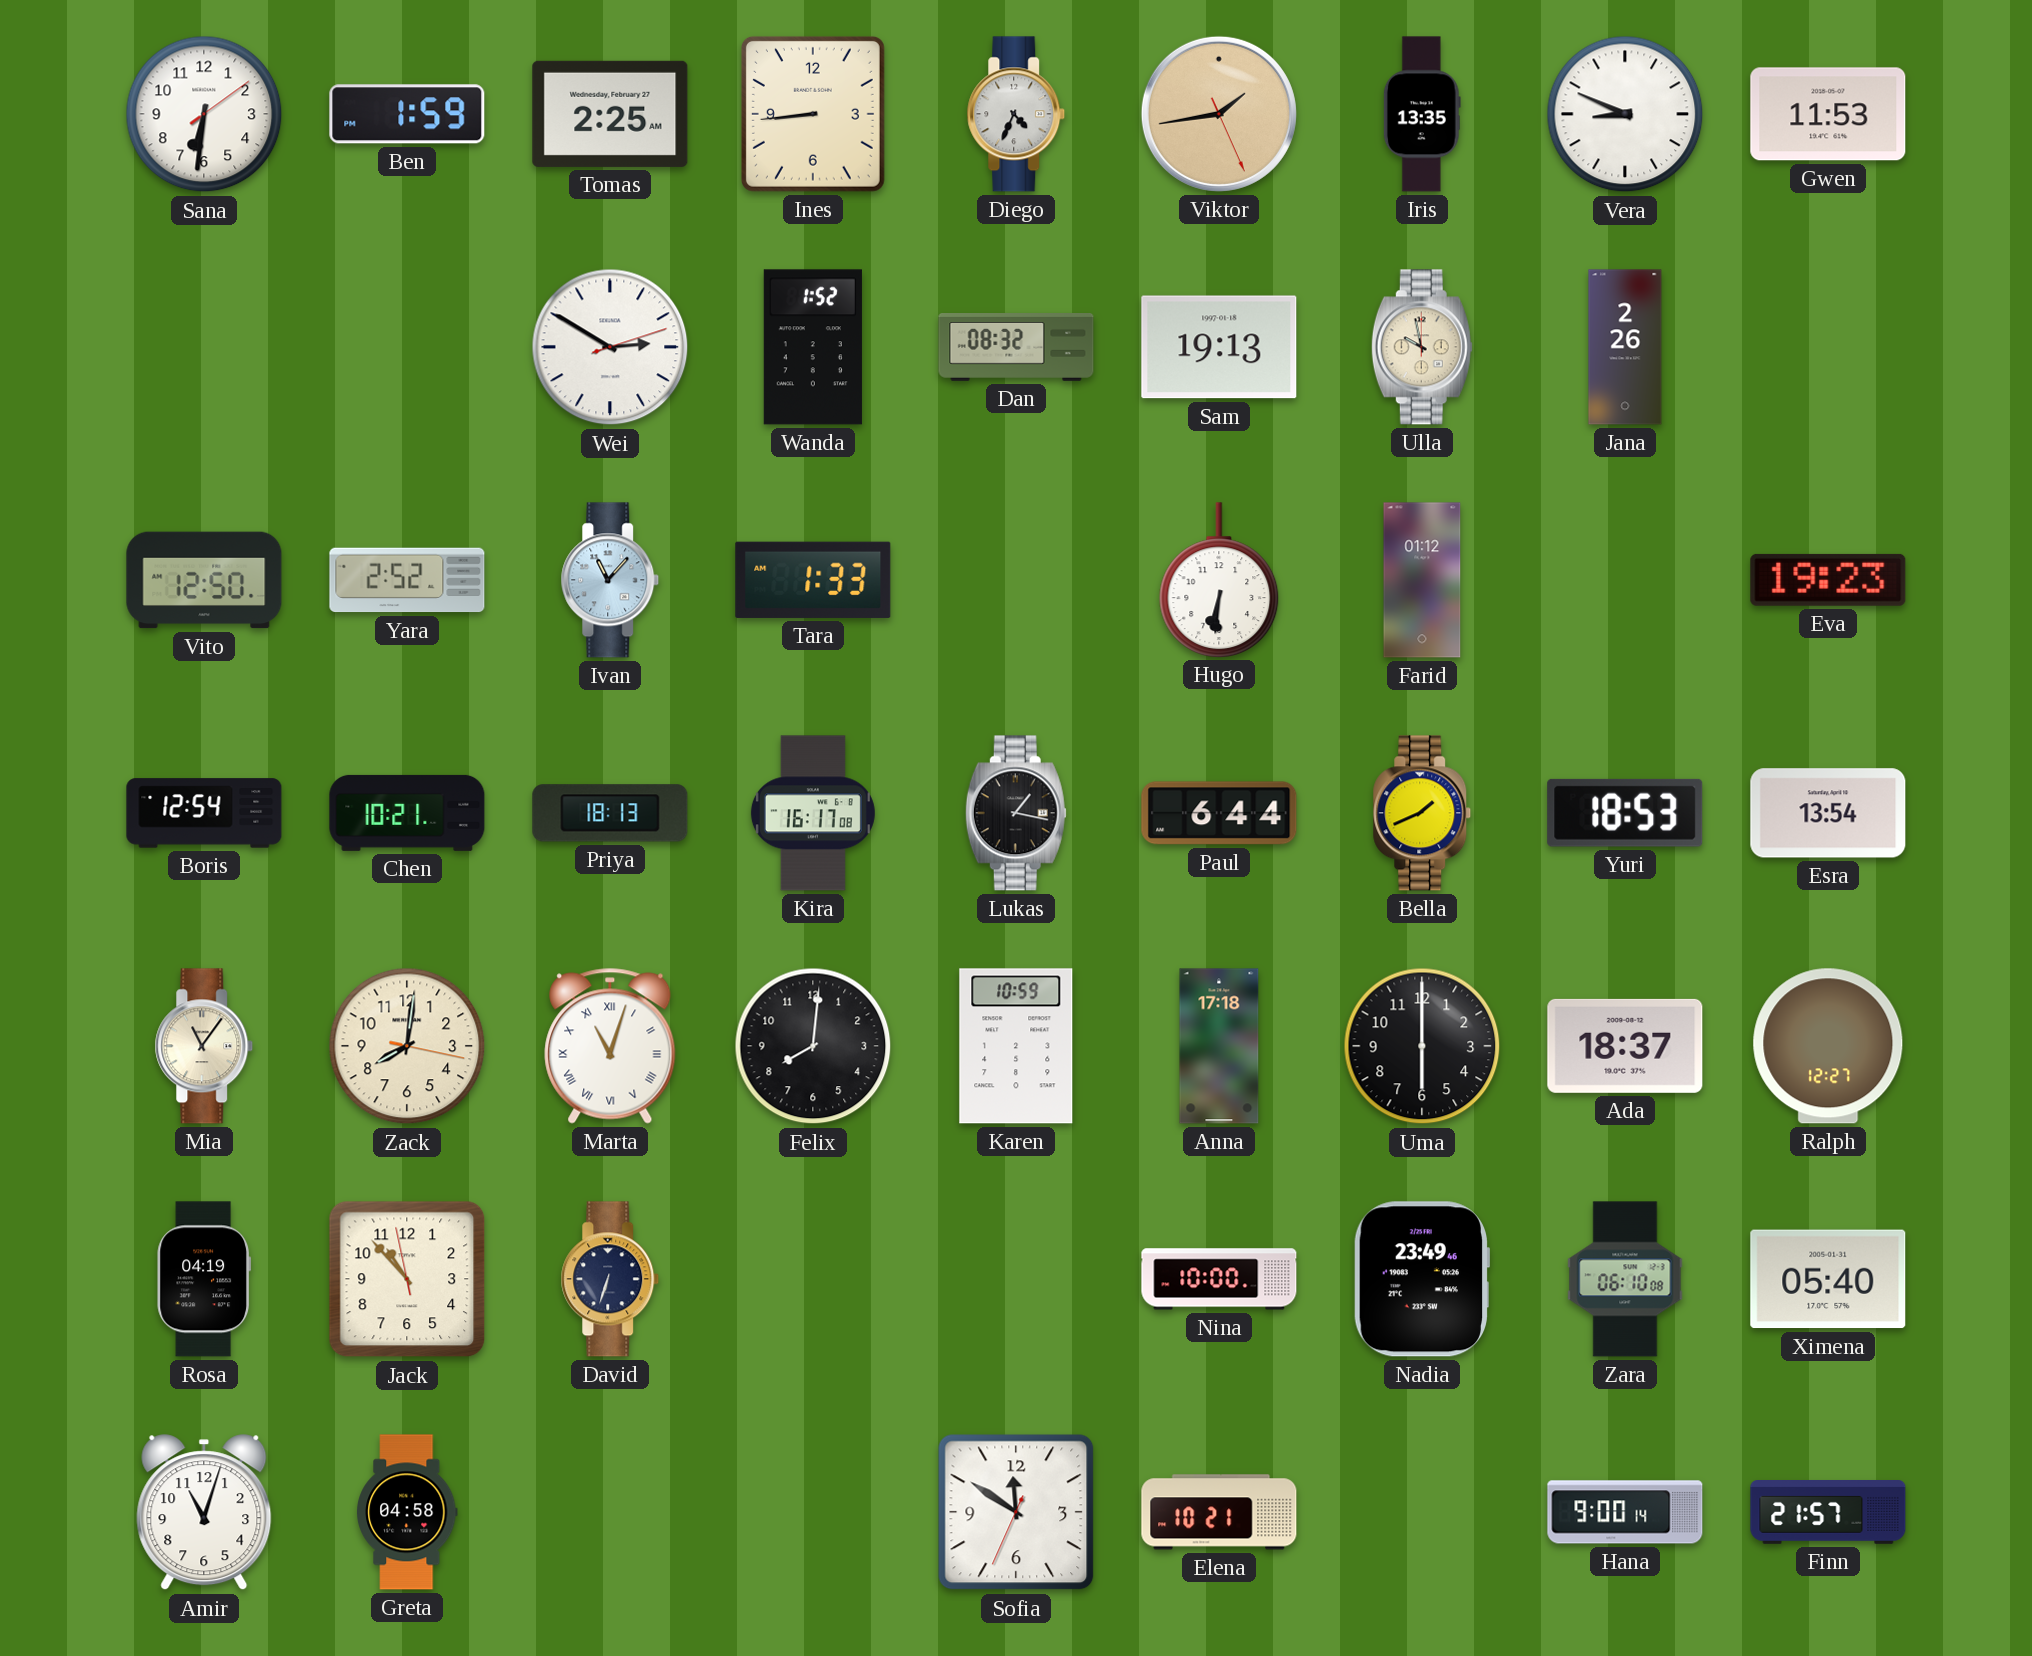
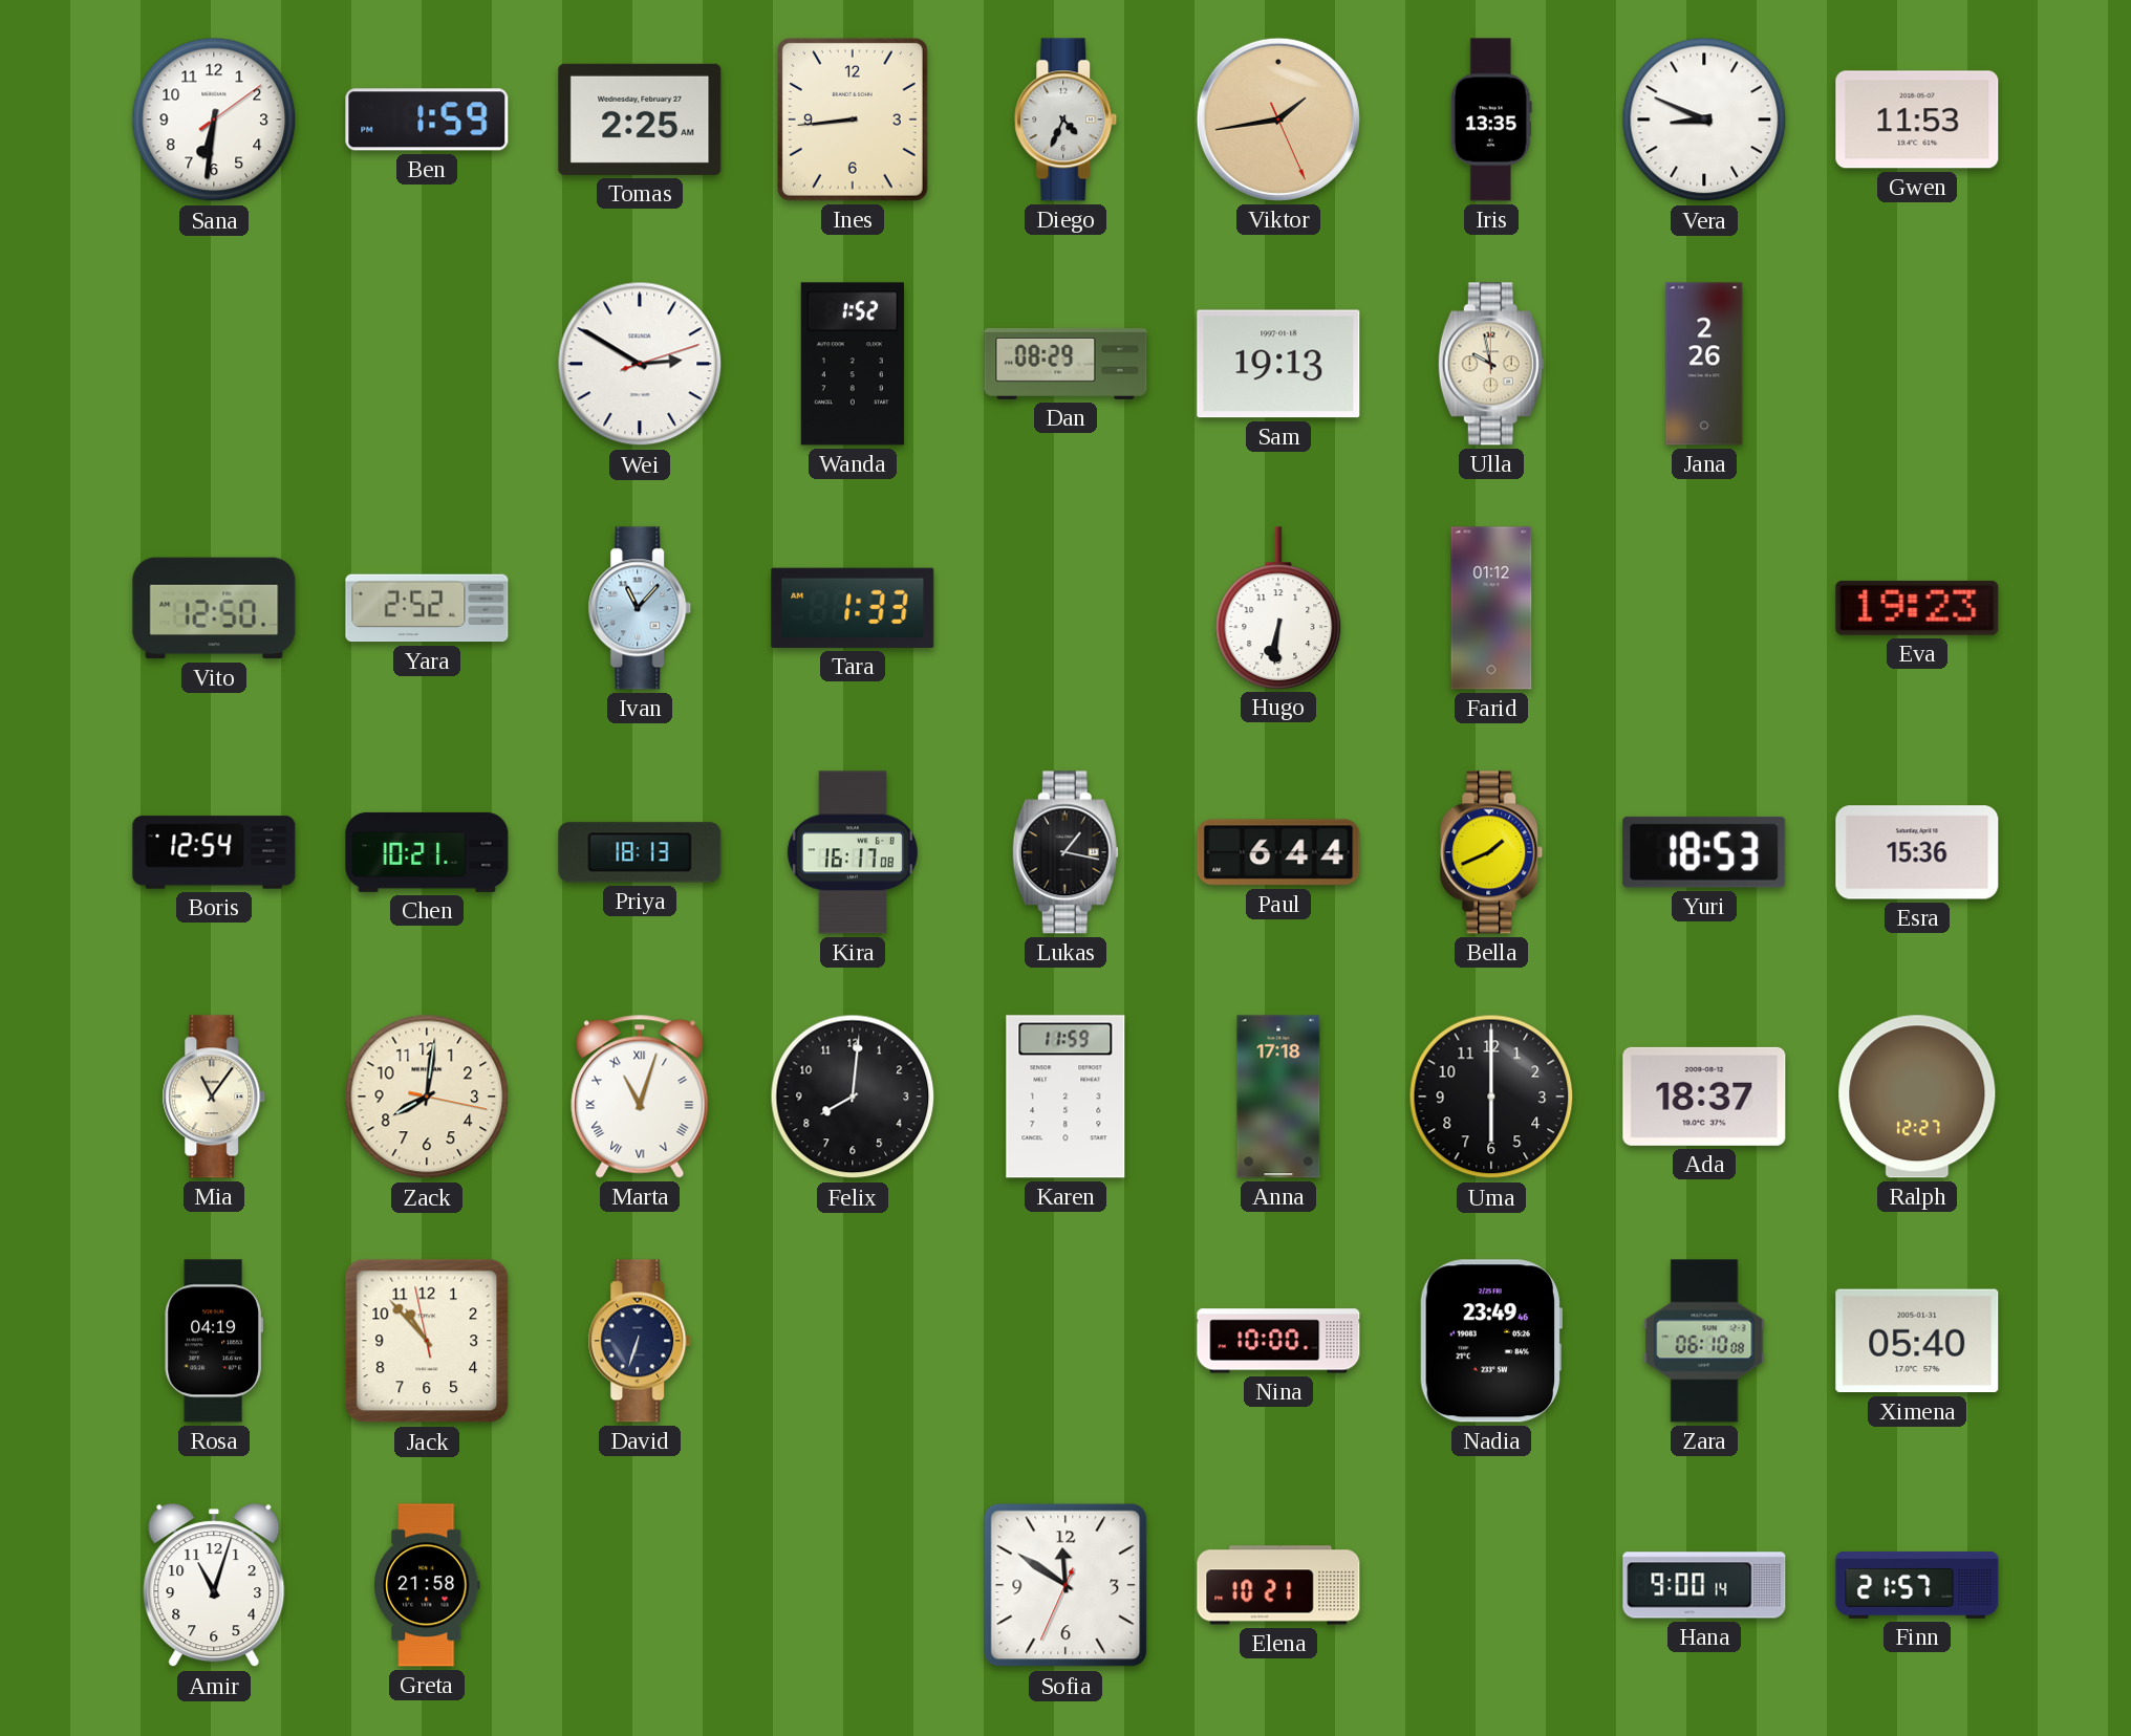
Dan: 08:32 -> 08:29
Esra: 13:54 -> 15:36
Karen: 10:59 -> 11:59
Greta: 04:58 -> 21:58
